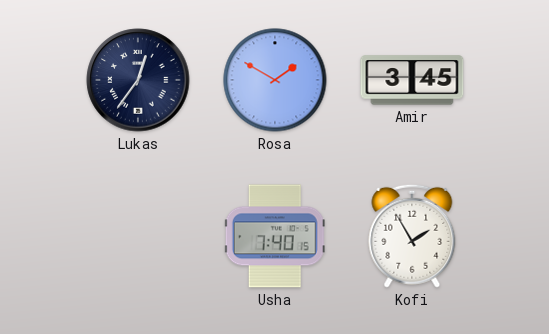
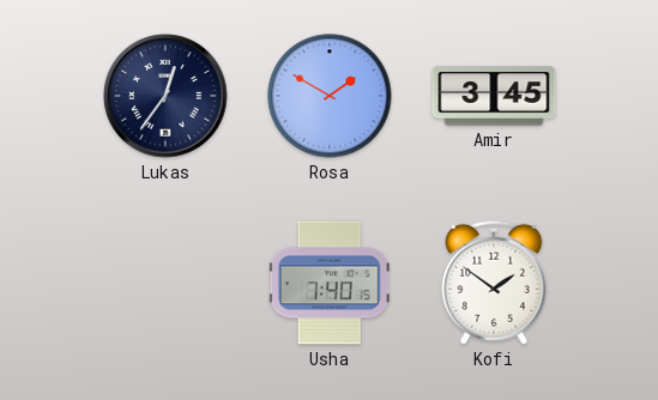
Kofi: 1:55 -> 1:51
